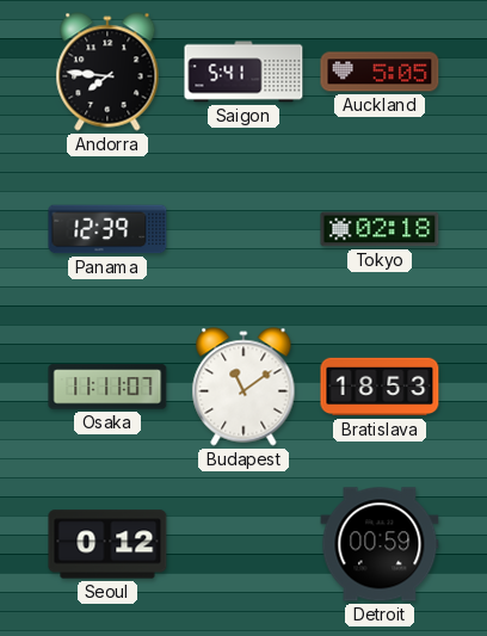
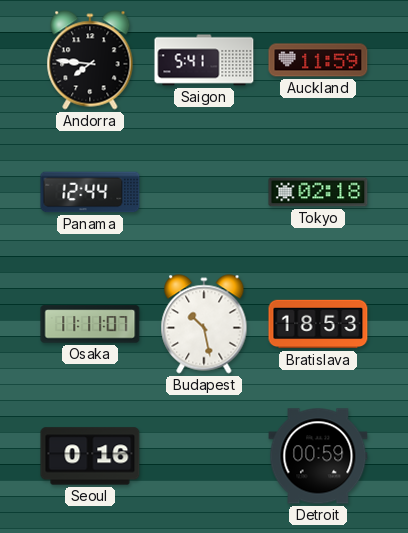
Auckland: 5:05 -> 11:59
Panama: 12:39 -> 12:44
Budapest: 11:09 -> 10:28
Seoul: 0:12 -> 0:16
